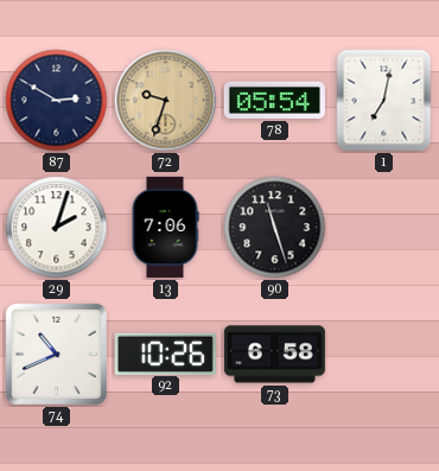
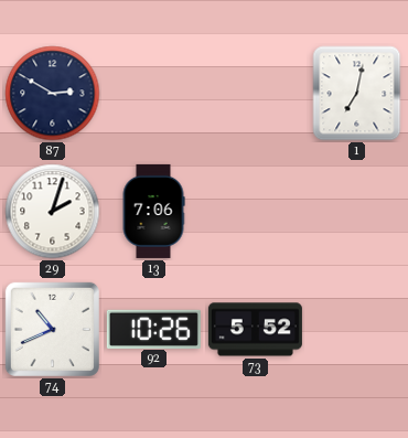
72: 9:33 -> none
78: 05:54 -> none
90: 11:27 -> none
73: 6:58 -> 5:52
